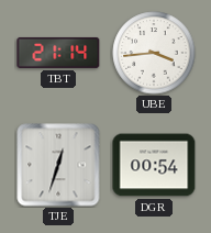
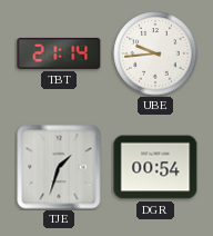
UBE: 3:44 -> 9:44
TJE: 12:33 -> 1:33
